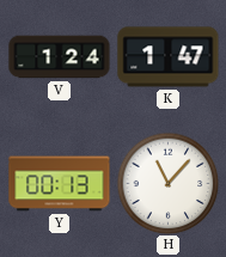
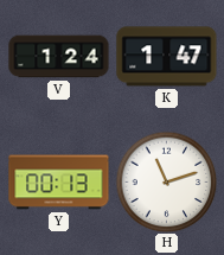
H: 11:07 -> 11:12
